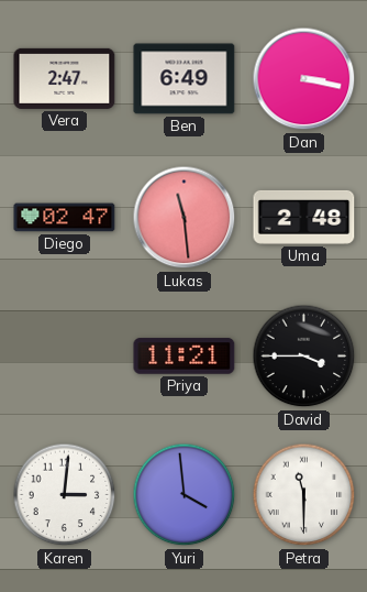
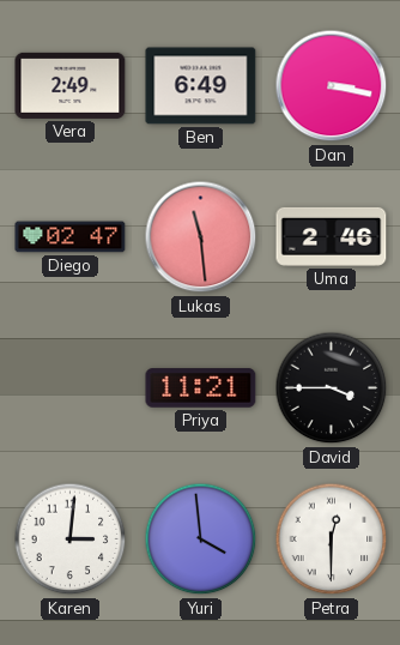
Vera: 2:47 -> 2:49
Uma: 2:48 -> 2:46
Petra: 11:30 -> 12:30
